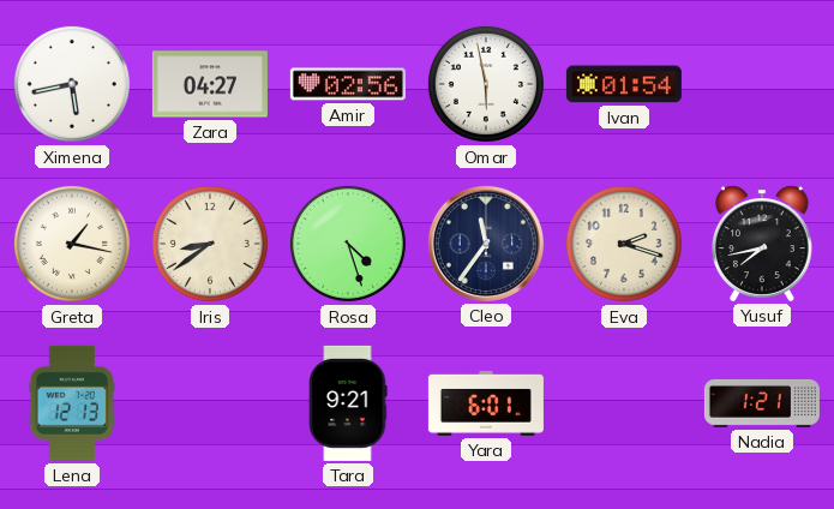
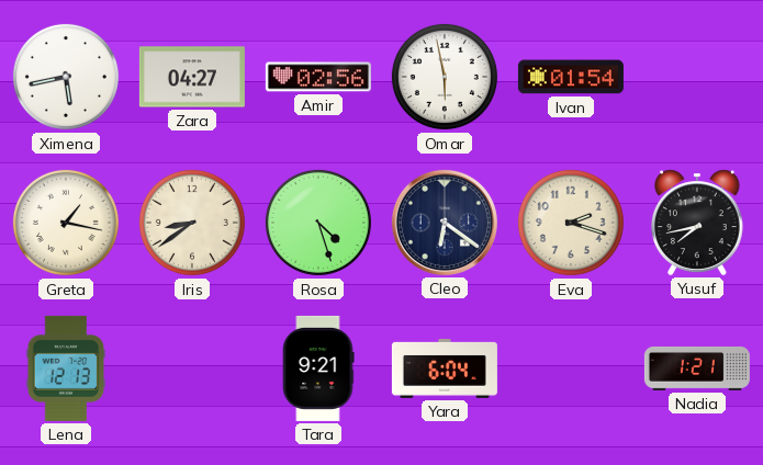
Cleo: 11:36 -> 6:21
Yara: 6:01 -> 6:04
